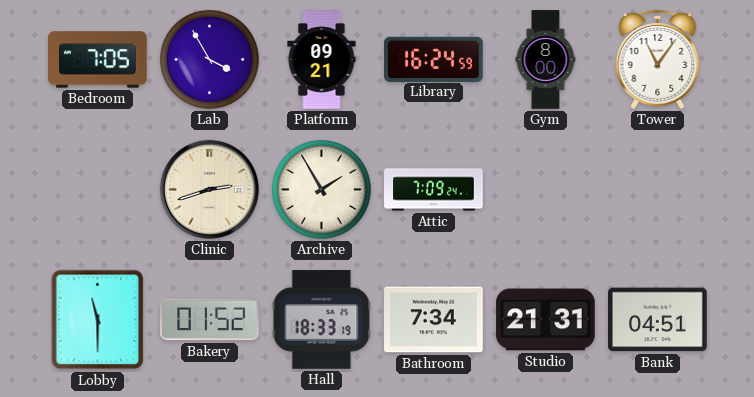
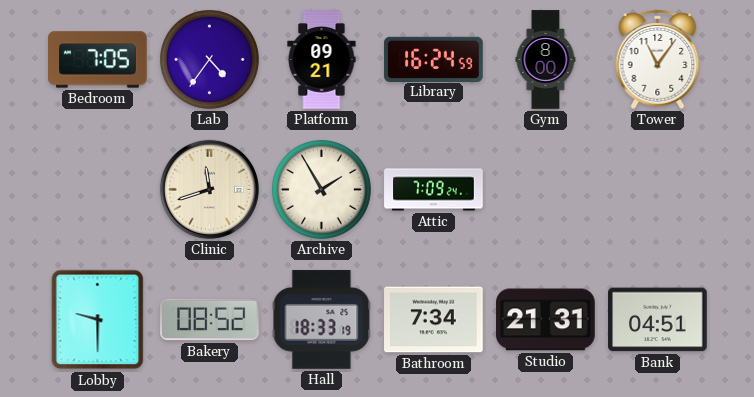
Lab: 3:55 -> 4:36
Clinic: 2:42 -> 11:42
Lobby: 11:30 -> 9:30
Bakery: 01:52 -> 08:52
